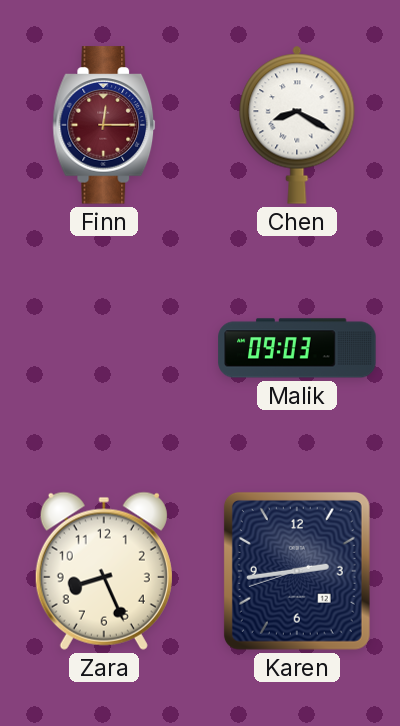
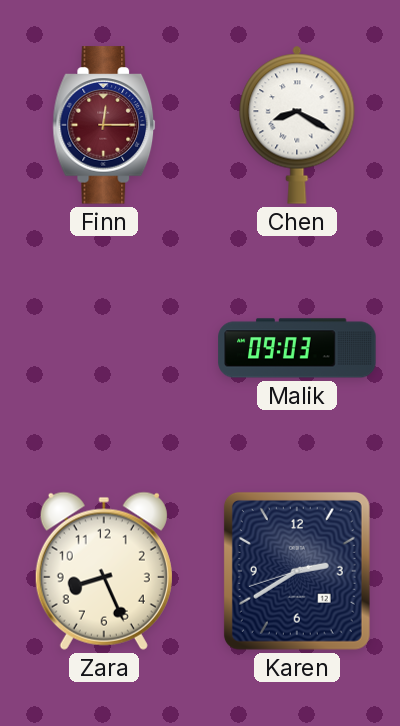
Karen: 2:43 -> 2:39
